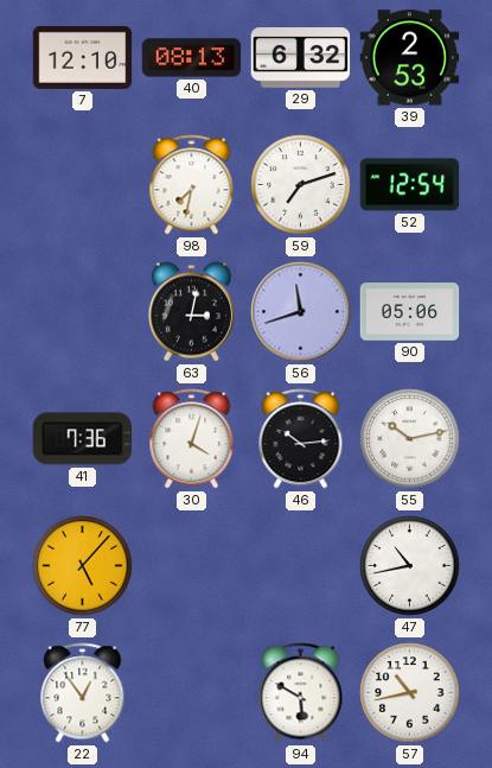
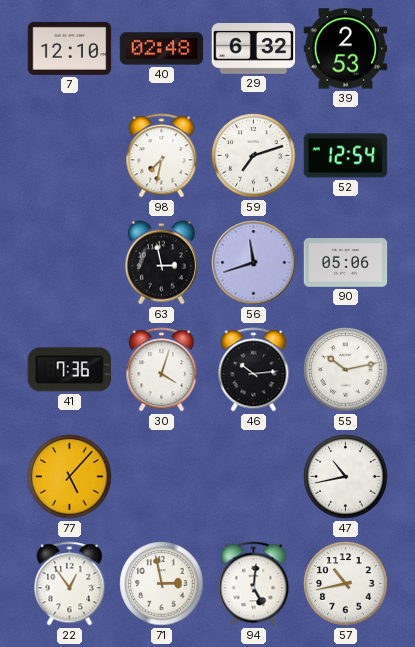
40: 08:13 -> 02:48
63: 3:02 -> 2:58
71: none -> 2:58
94: 5:50 -> 5:01
